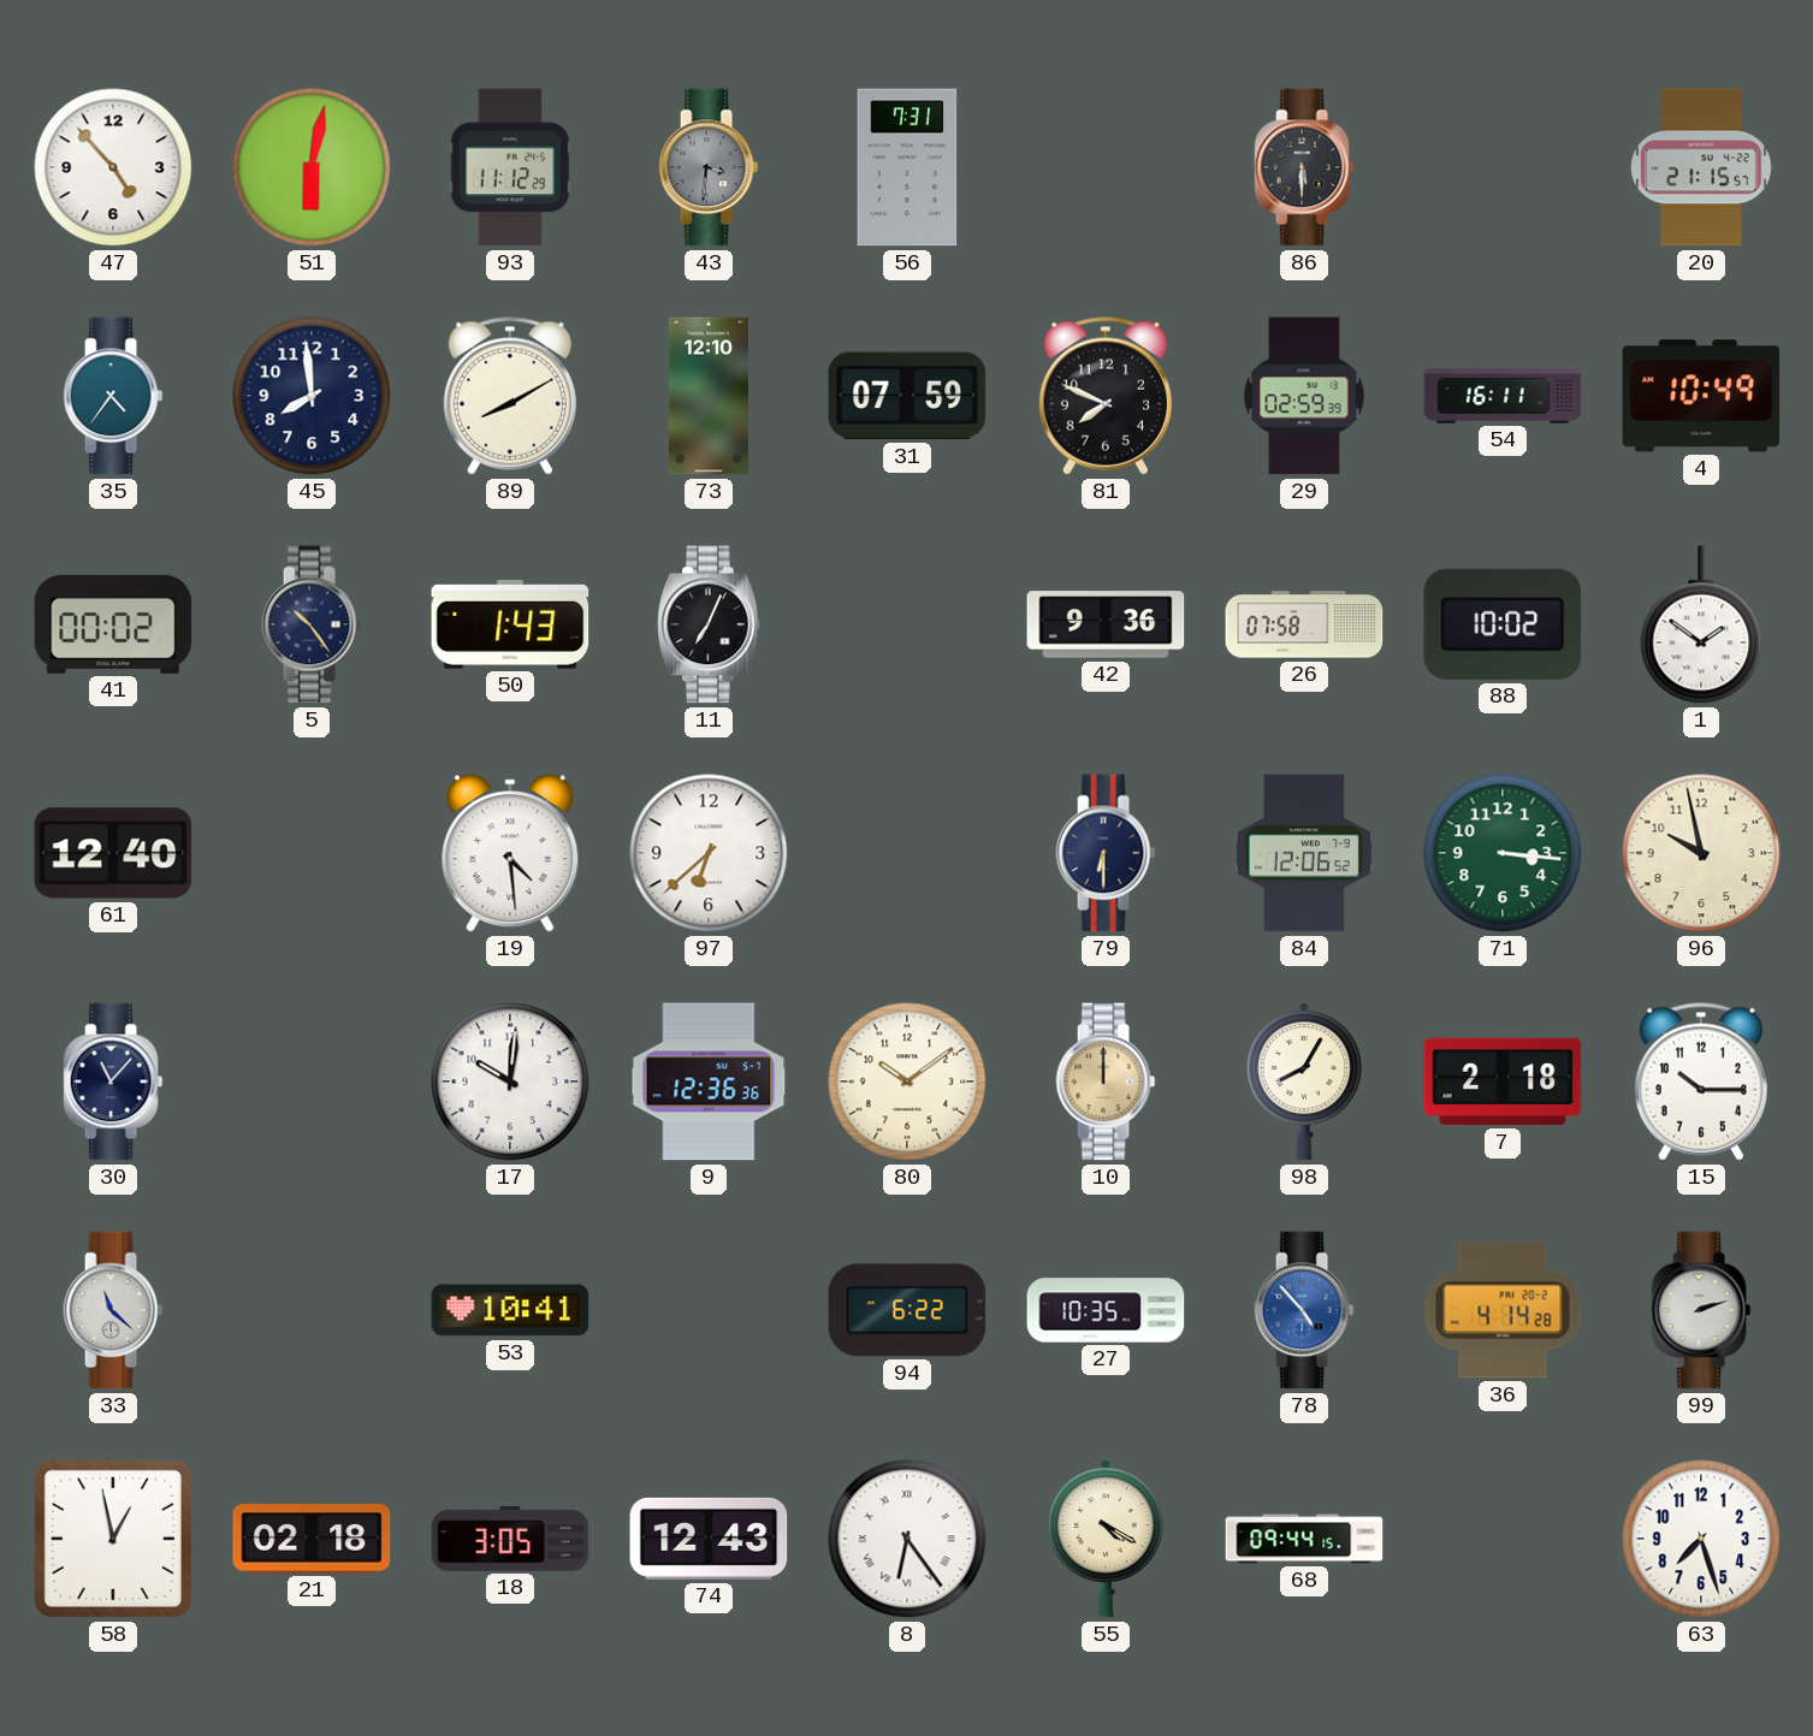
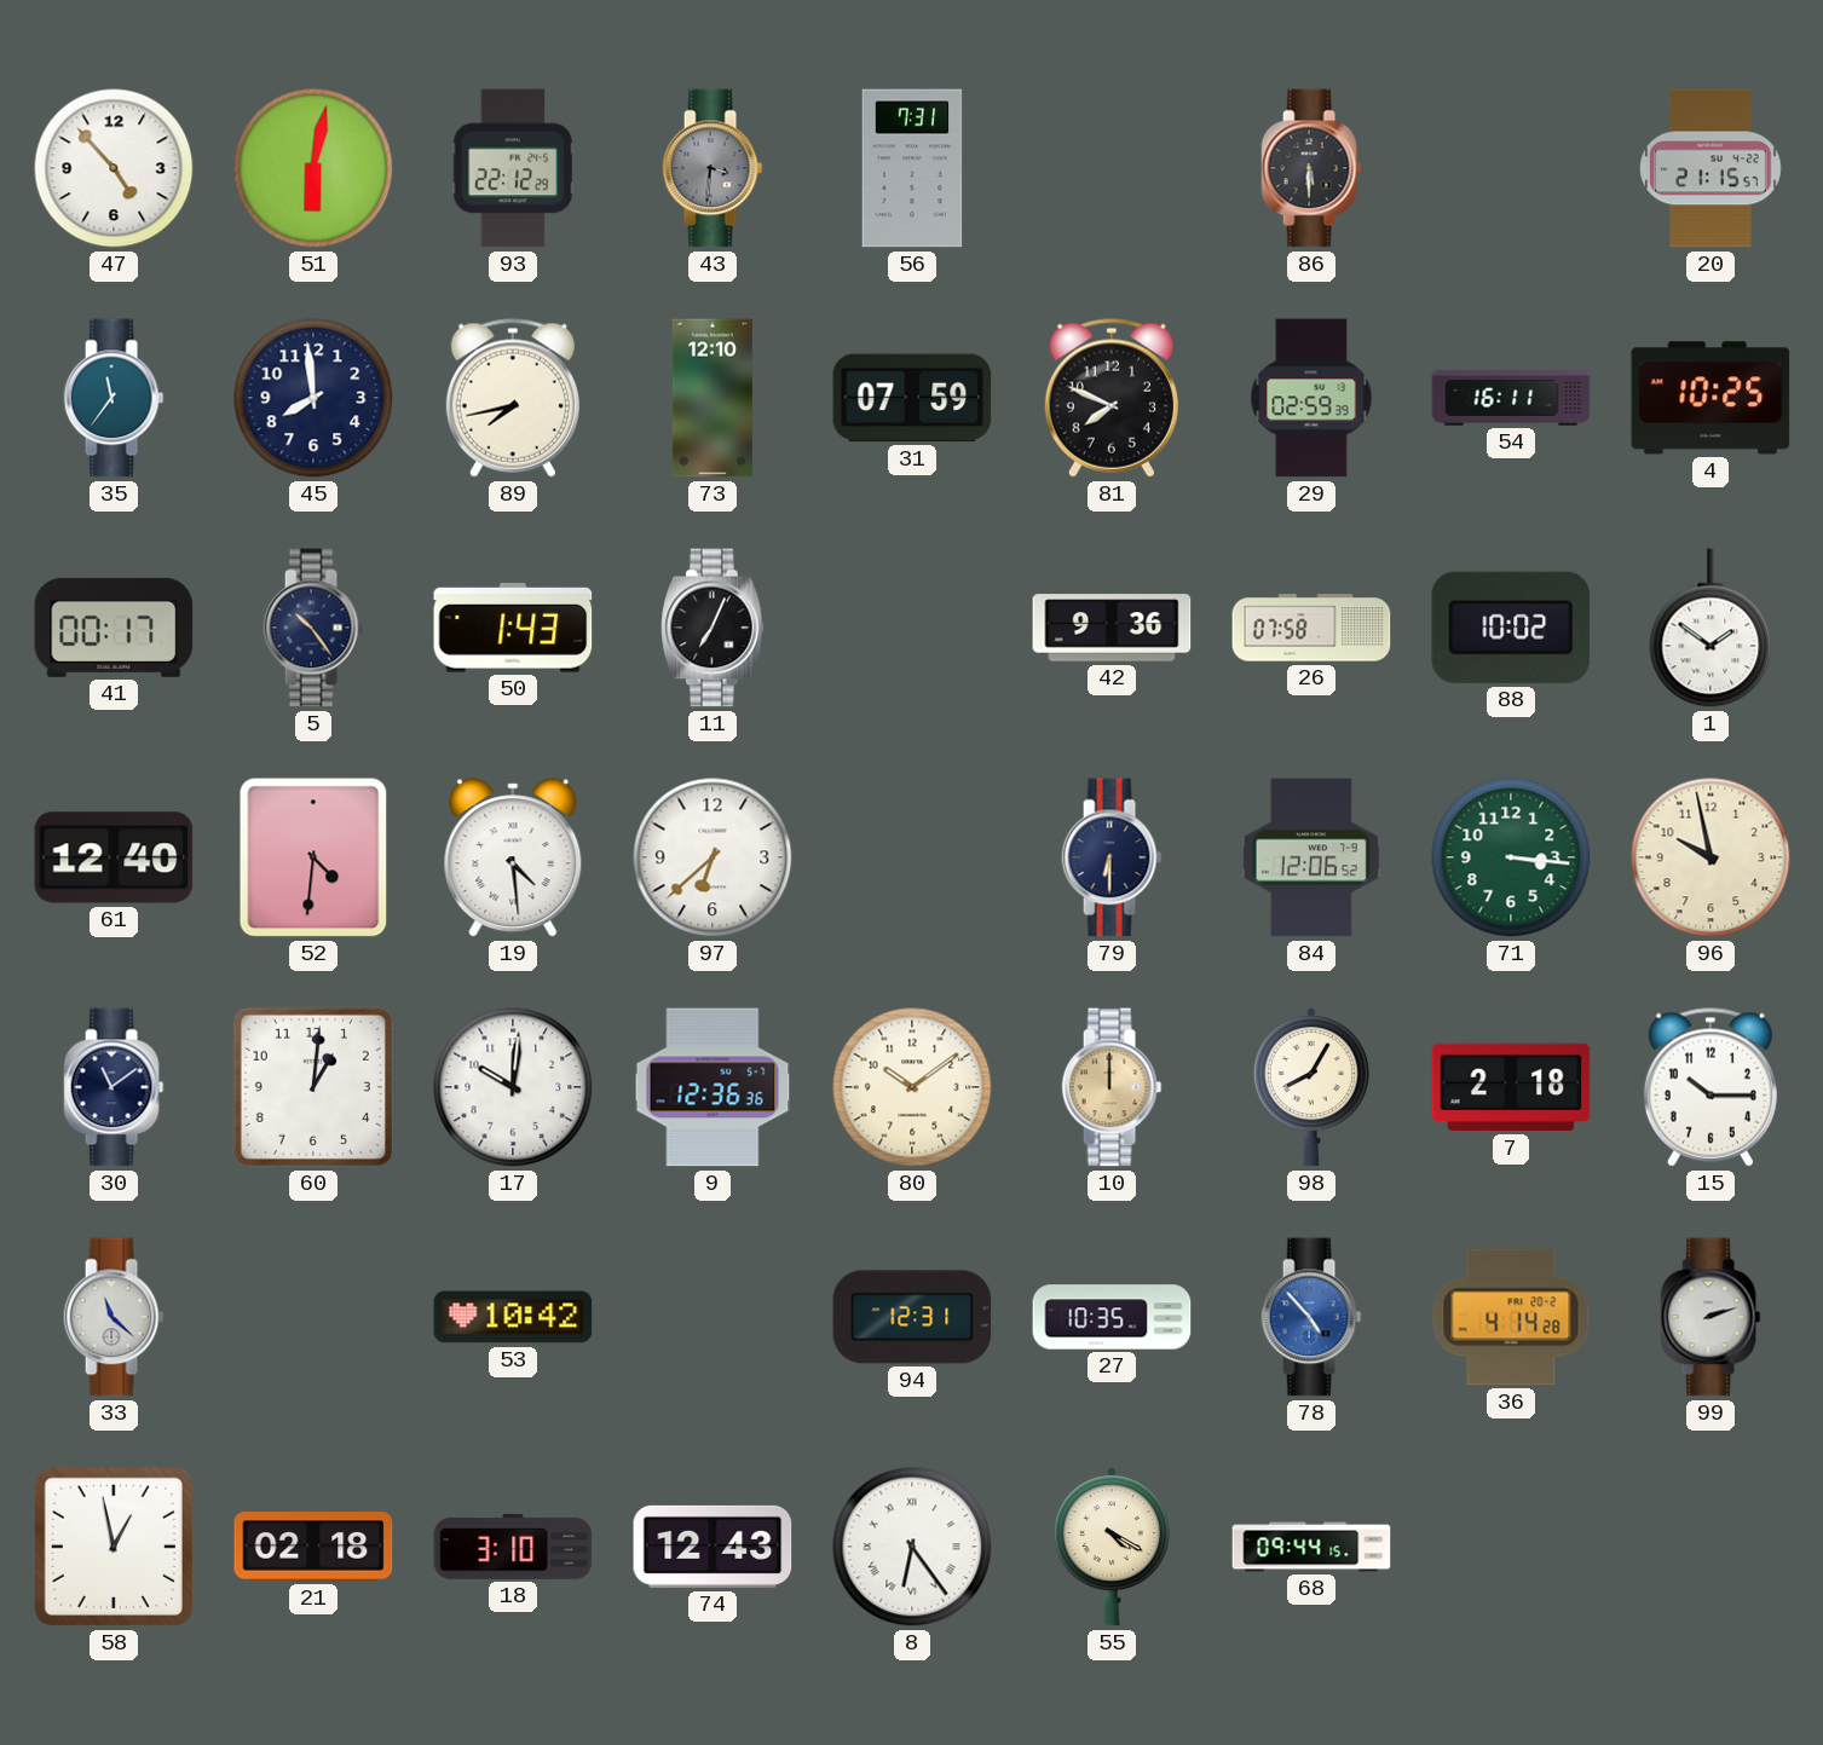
93: 11:12 -> 22:12
35: 4:36 -> 11:36
89: 8:10 -> 7:43
4: 10:49 -> 10:25
41: 00:02 -> 00:17
52: none -> 4:31
30: 11:07 -> 11:09
60: none -> 1:01
53: 10:41 -> 10:42
94: 6:22 -> 12:31
18: 3:05 -> 3:10
63: 7:27 -> none
